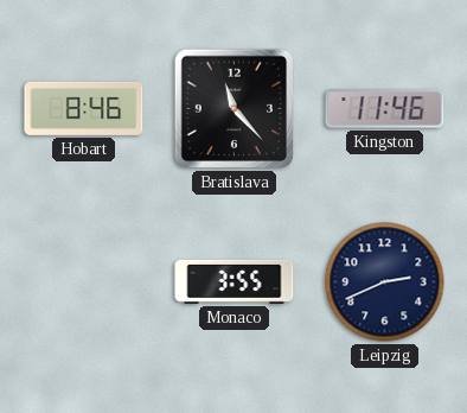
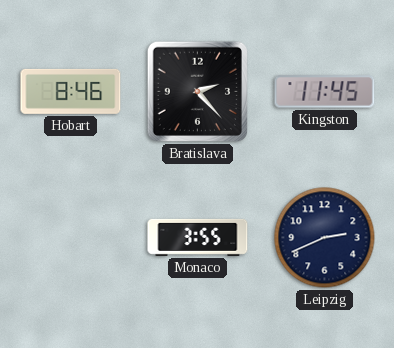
Bratislava: 11:23 -> 2:23
Kingston: 11:46 -> 11:45
